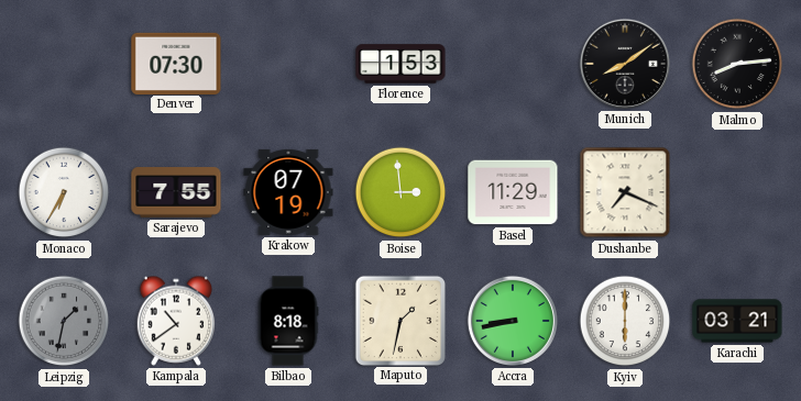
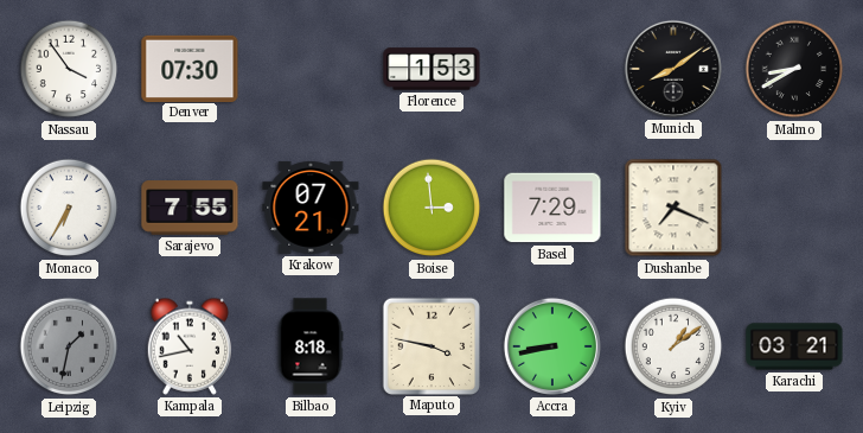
Nassau: none -> 3:54
Malmo: 8:14 -> 8:40
Krakow: 07:19 -> 07:21
Basel: 11:29 -> 7:29
Kampala: 10:39 -> 10:43
Maputo: 1:32 -> 3:47
Kyiv: 6:00 -> 1:09
